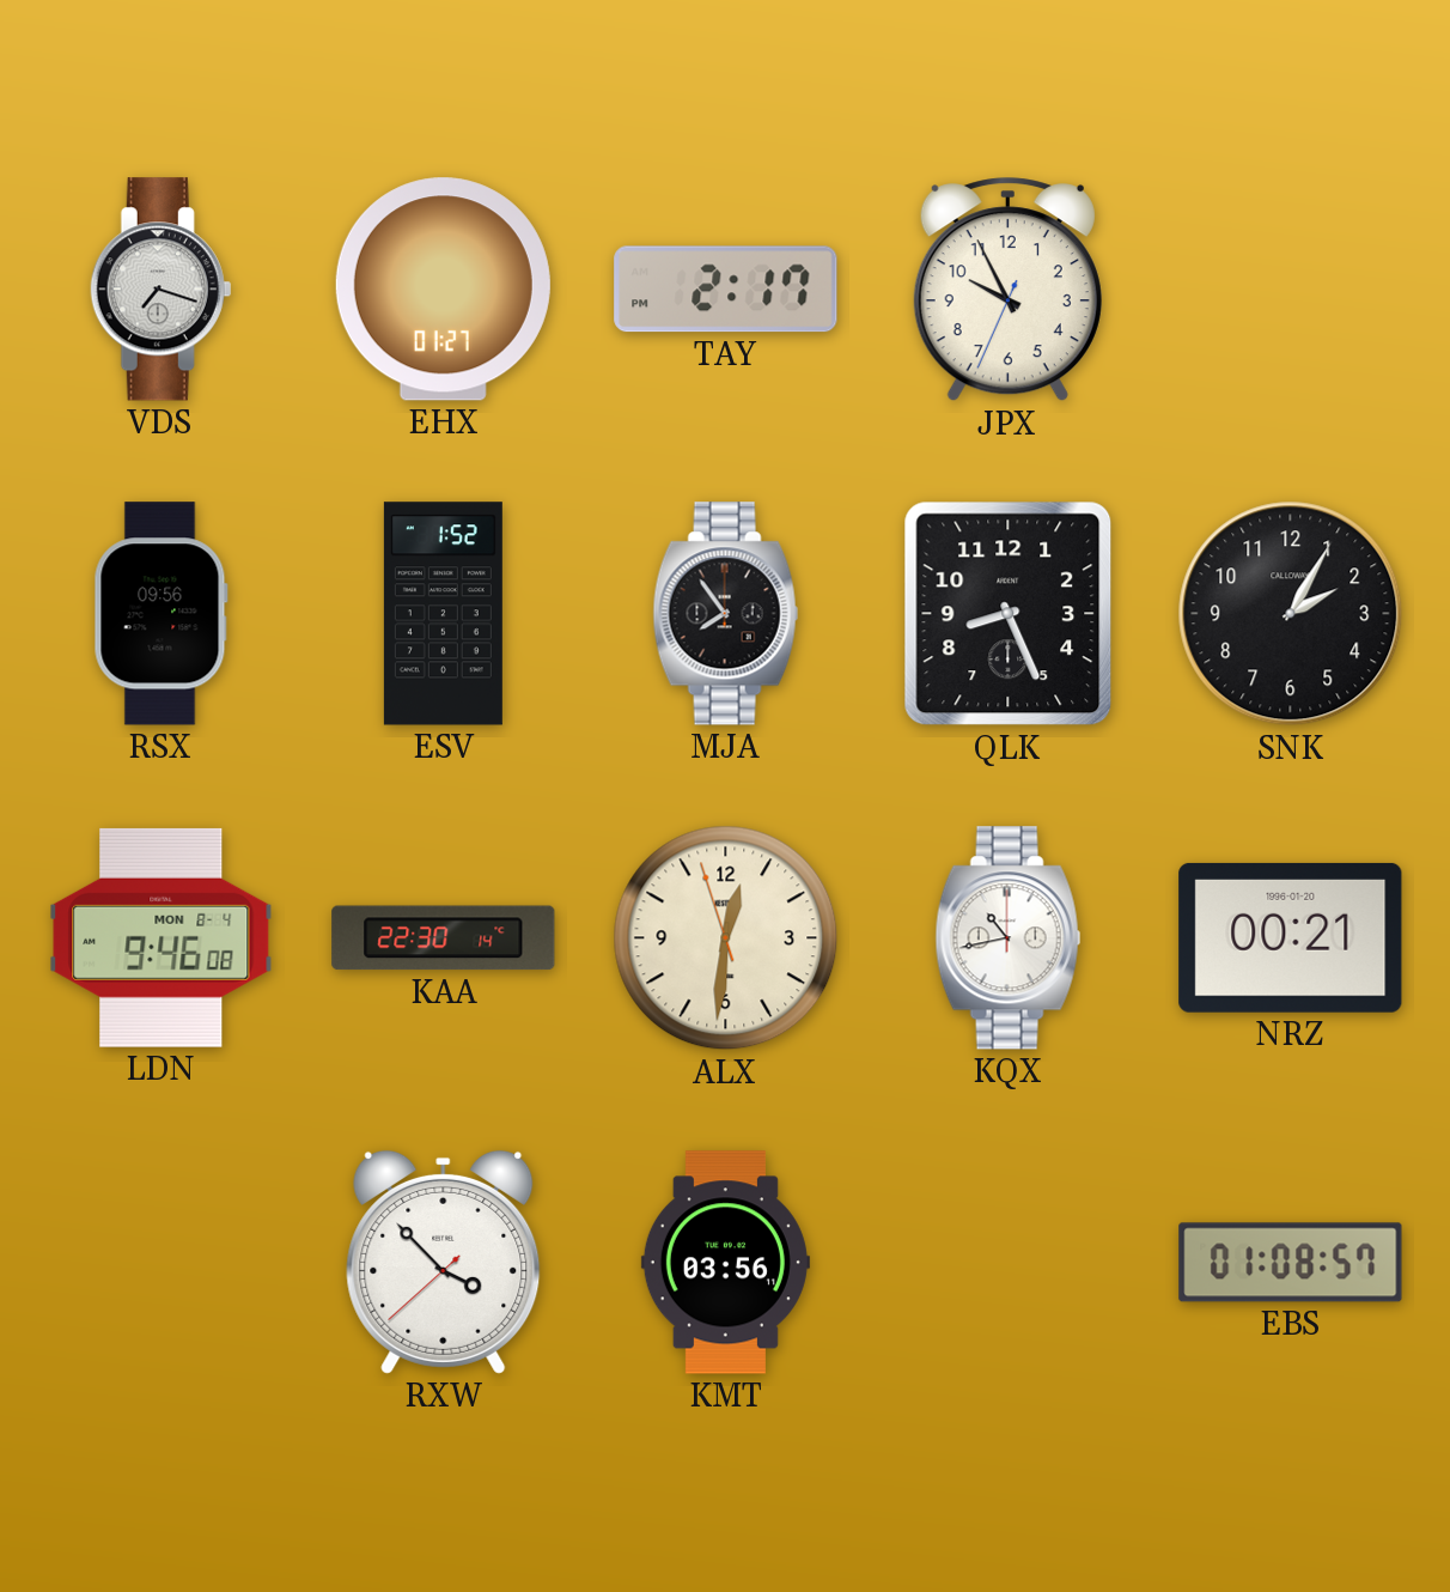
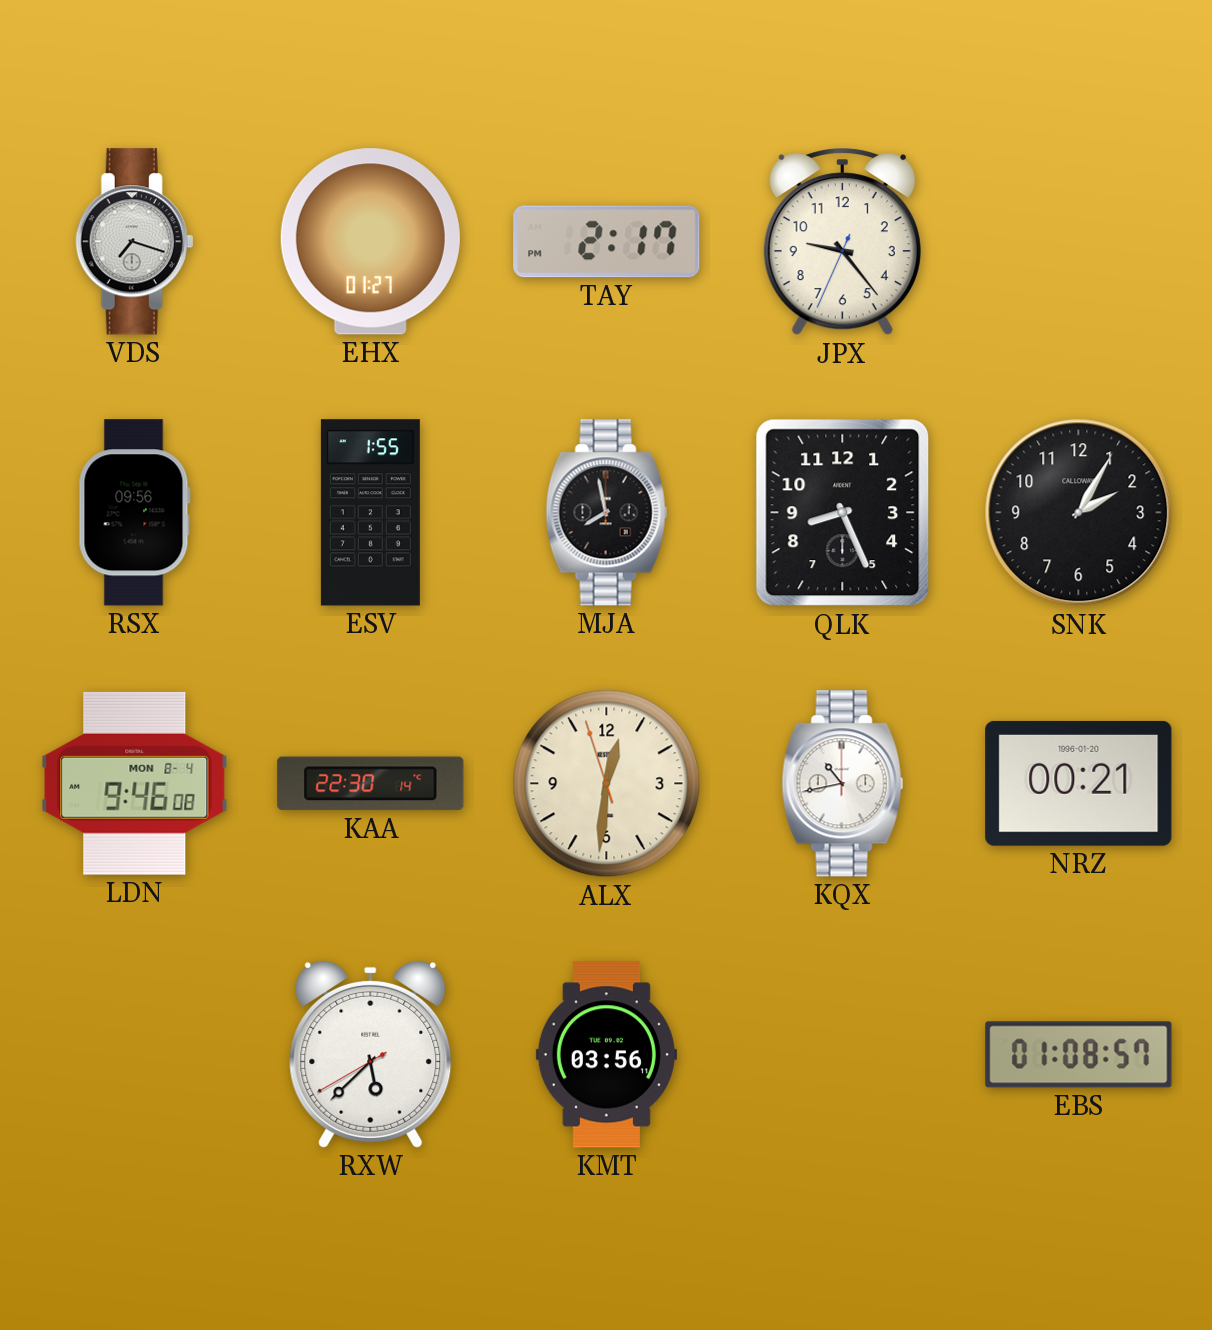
JPX: 9:55 -> 9:23
ESV: 1:52 -> 1:55
MJA: 7:54 -> 7:58
RXW: 3:52 -> 5:37
